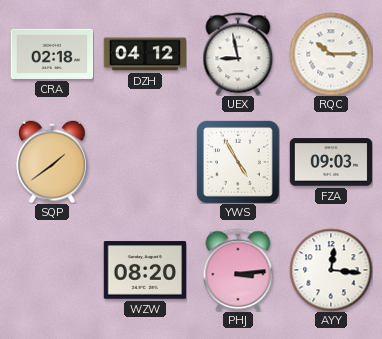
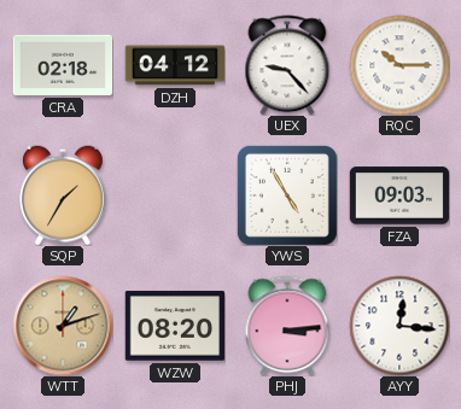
UEX: 8:58 -> 9:23
SQP: 1:39 -> 1:35
WTT: none -> 1:12
